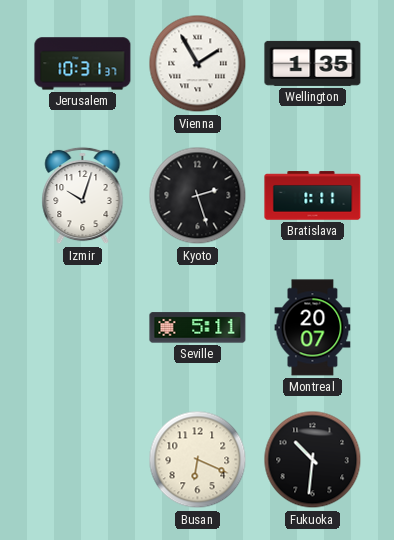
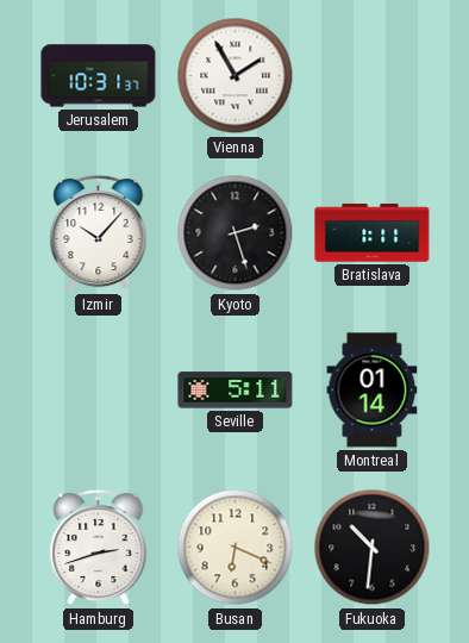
Wellington: 1:35 -> none
Izmir: 10:03 -> 10:07
Montreal: 20:07 -> 01:14
Hamburg: none -> 2:42
